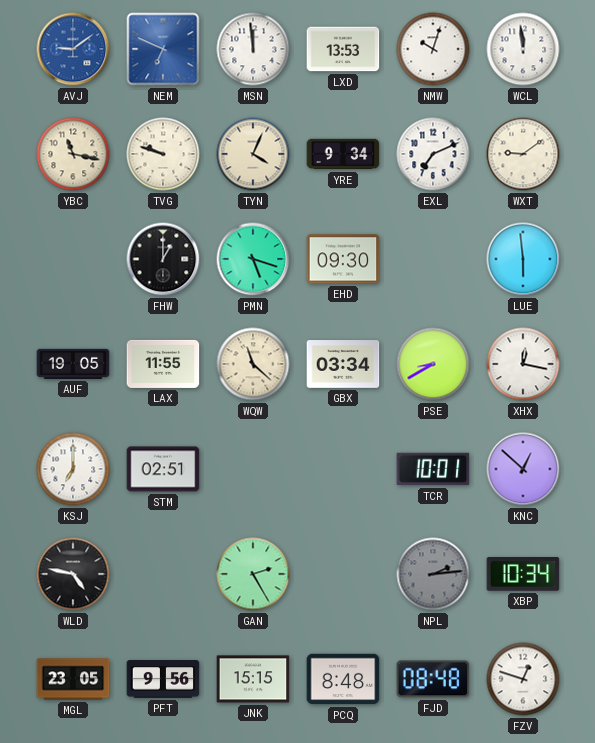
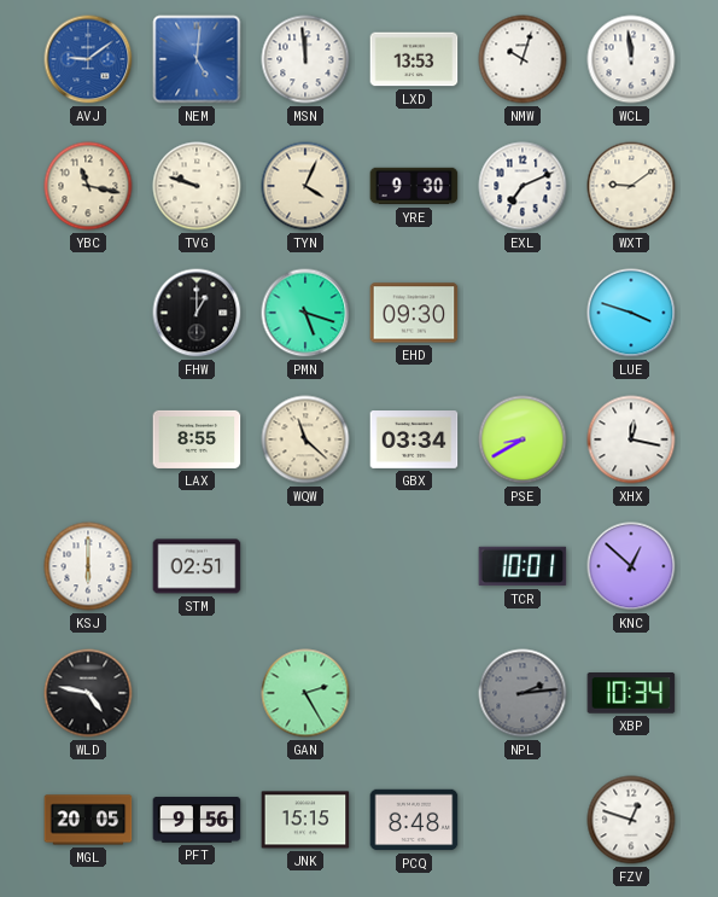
NEM: 6:49 -> 5:01
YRE: 9:34 -> 9:30
LUE: 5:59 -> 3:48
AUF: 19:05 -> none
LAX: 11:55 -> 8:55
KSJ: 7:00 -> 6:00
MGL: 23:05 -> 20:05
FJD: 08:48 -> none
